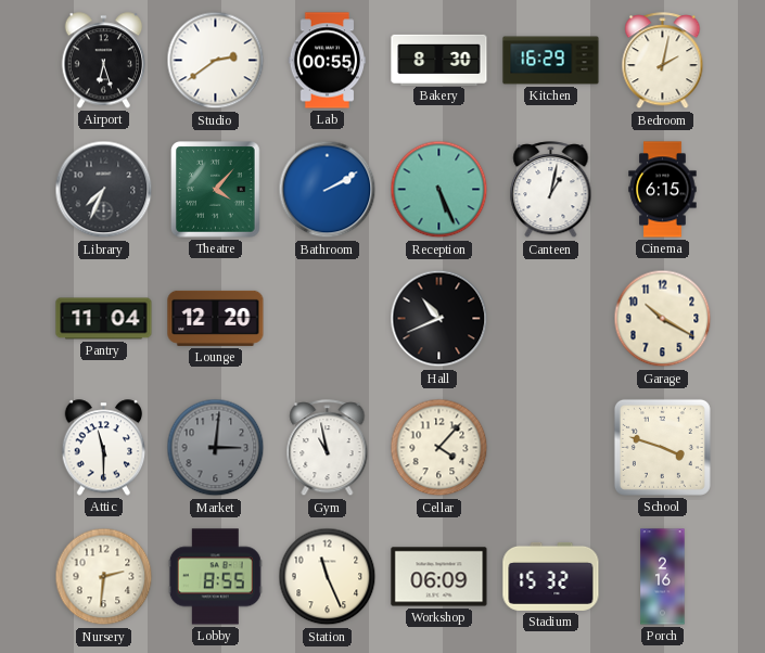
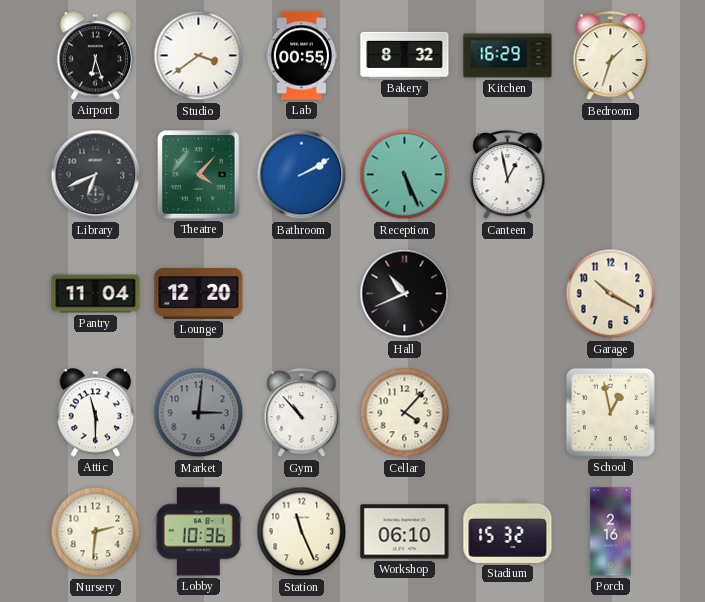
Studio: 2:39 -> 3:39
Bakery: 8:30 -> 8:32
Bedroom: 2:02 -> 1:33
Library: 7:34 -> 6:41
Canteen: 1:02 -> 12:58
Cinema: 6:15 -> none
Gym: 10:58 -> 10:53
School: 3:48 -> 12:58
Lobby: 8:55 -> 10:36
Workshop: 06:09 -> 06:10
